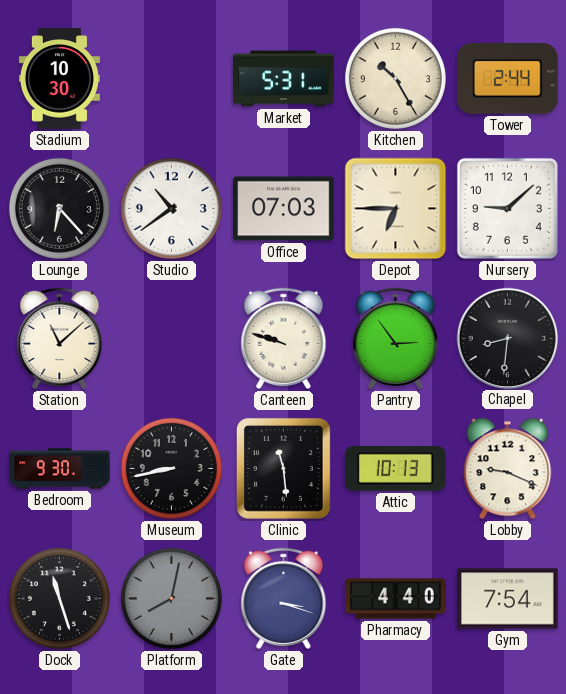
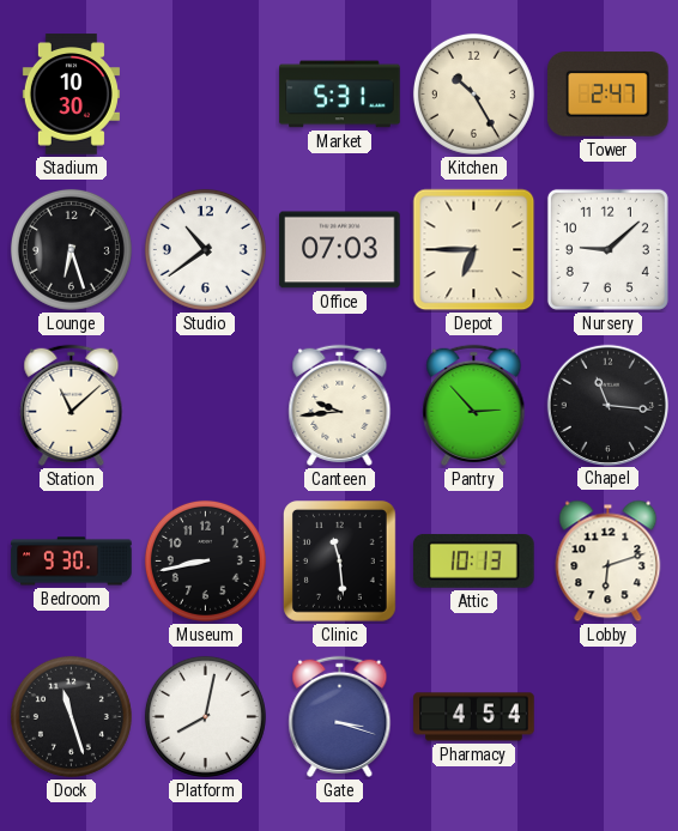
Tower: 2:44 -> 2:47
Lounge: 6:23 -> 6:27
Canteen: 9:48 -> 9:44
Pantry: 2:54 -> 2:53
Chapel: 8:31 -> 11:16
Lobby: 9:19 -> 6:12
Platform dial: grey -> white
Pharmacy: 4:40 -> 4:54
Gym: 7:54 -> none
